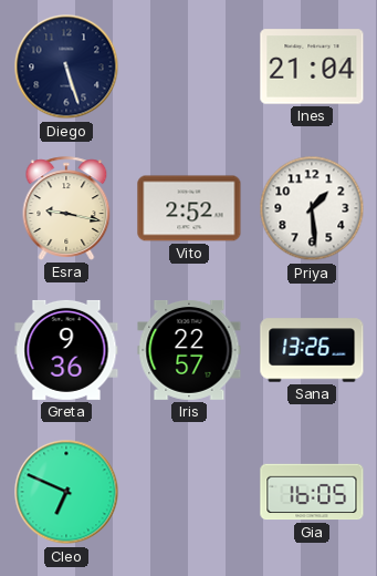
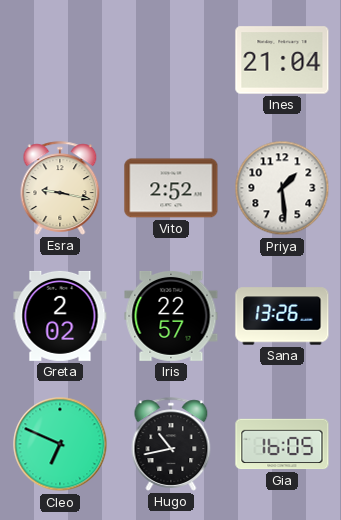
Diego: 5:27 -> none
Greta: 9:36 -> 2:02
Hugo: none -> 10:43
